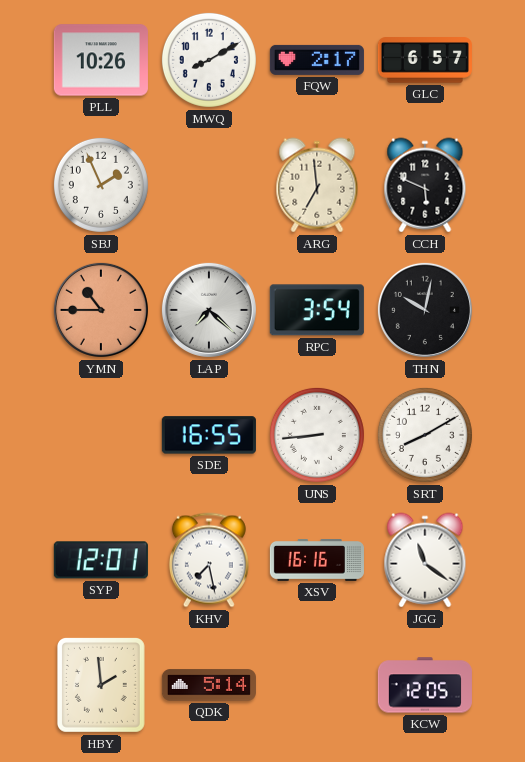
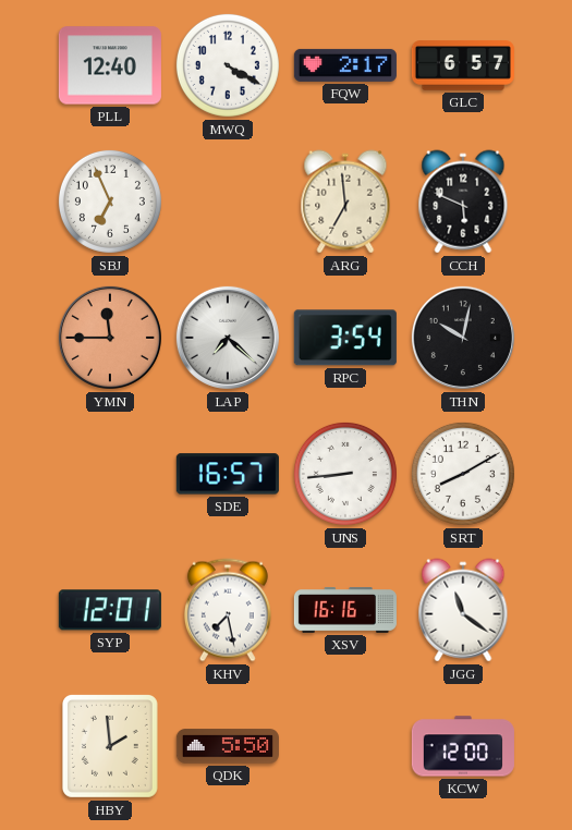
PLL: 10:26 -> 12:40
MWQ: 8:10 -> 4:20
SBJ: 1:56 -> 6:56
YMN: 10:45 -> 11:45
SDE: 16:55 -> 16:57
QDK: 5:14 -> 5:50
KCW: 12:05 -> 12:00
